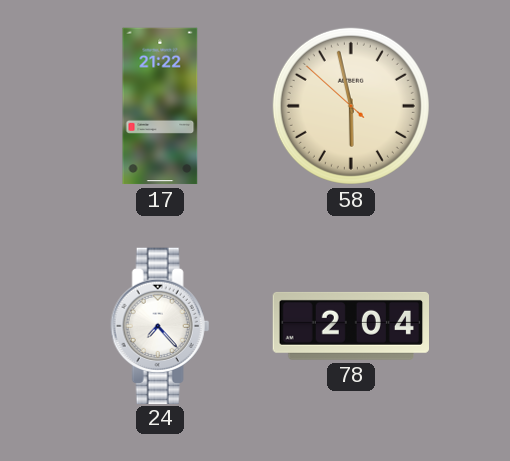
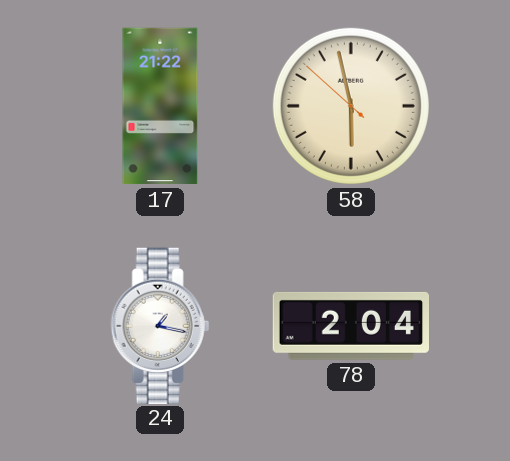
24: 7:23 -> 1:17
